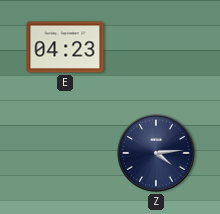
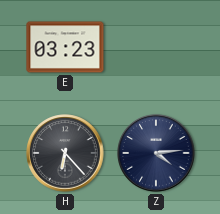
E: 04:23 -> 03:23
H: none -> 6:23
